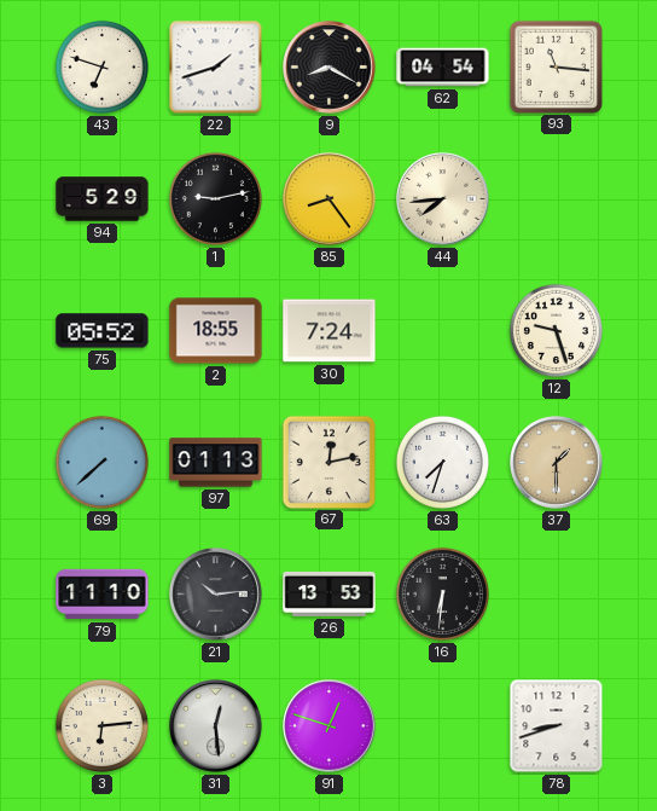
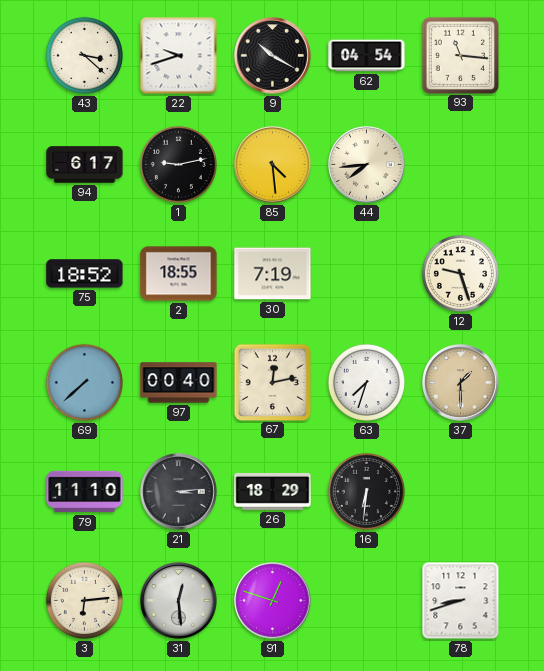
43: 6:48 -> 3:22
22: 1:42 -> 9:42
9: 8:20 -> 10:20
94: 5:29 -> 6:17
85: 8:24 -> 4:29
75: 05:52 -> 18:52
30: 7:24 -> 7:19
97: 01:13 -> 00:40
21: 10:14 -> 3:14
26: 13:53 -> 18:29
